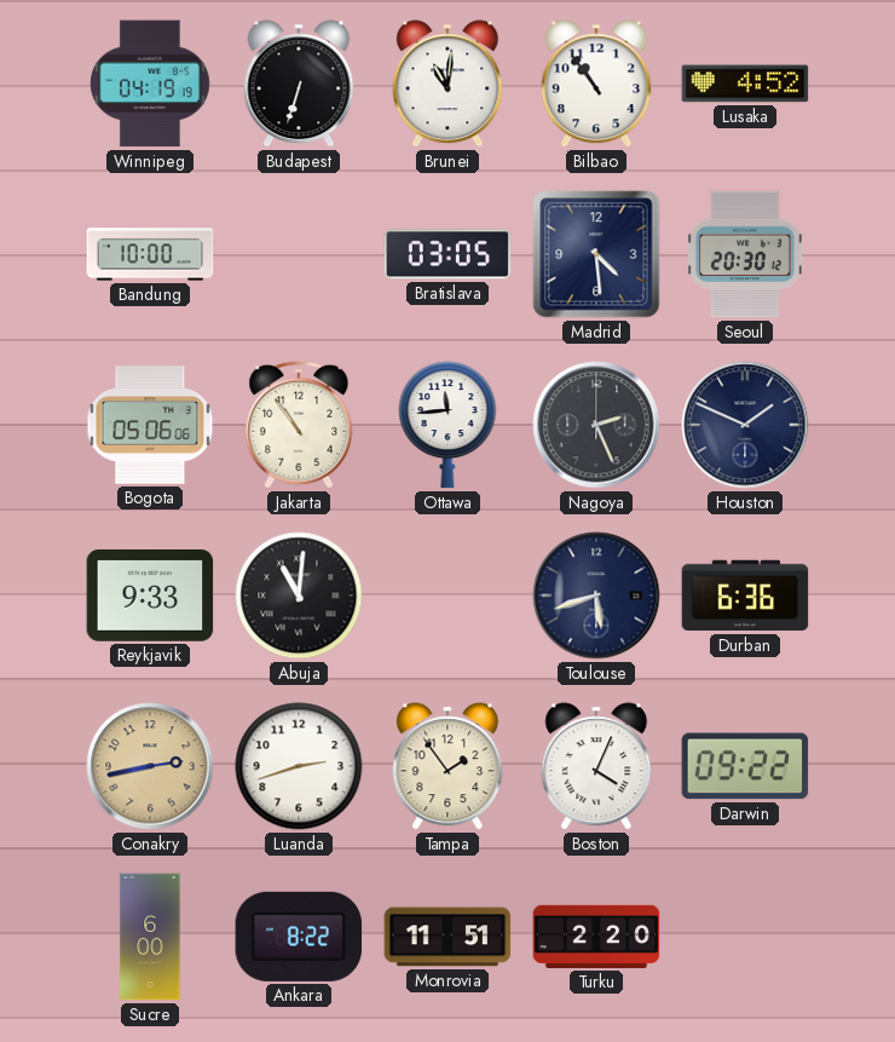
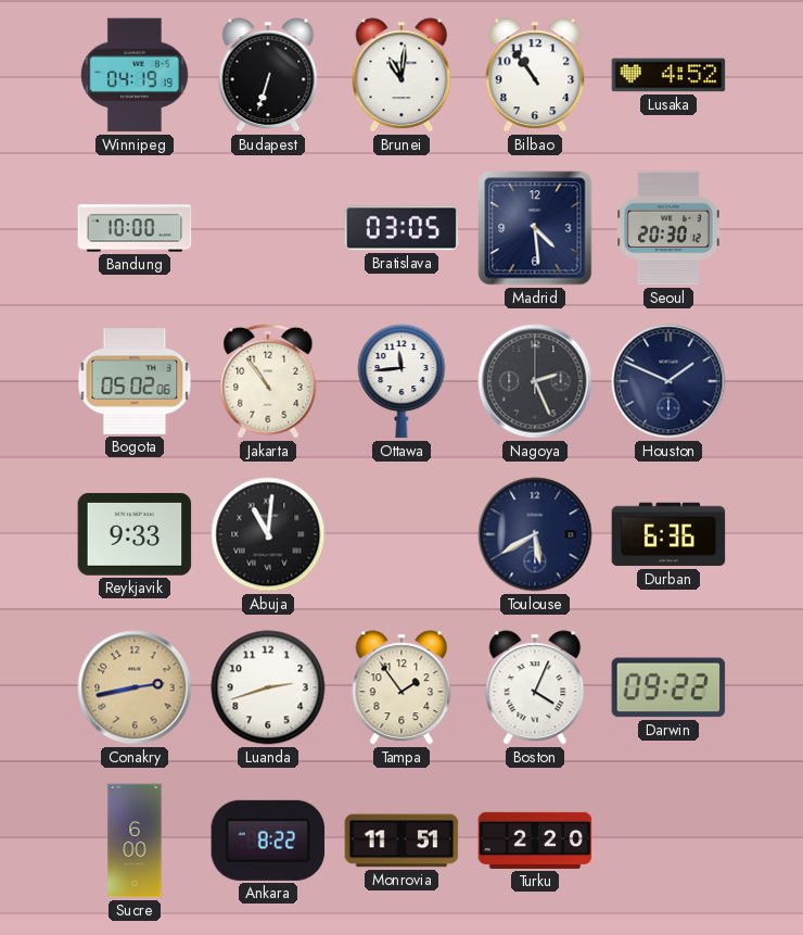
Bogota: 05:06 -> 05:02
Toulouse: 5:42 -> 5:40
